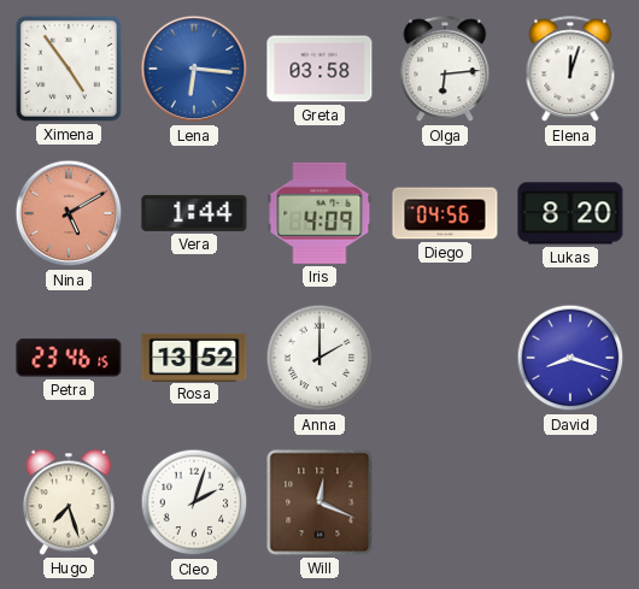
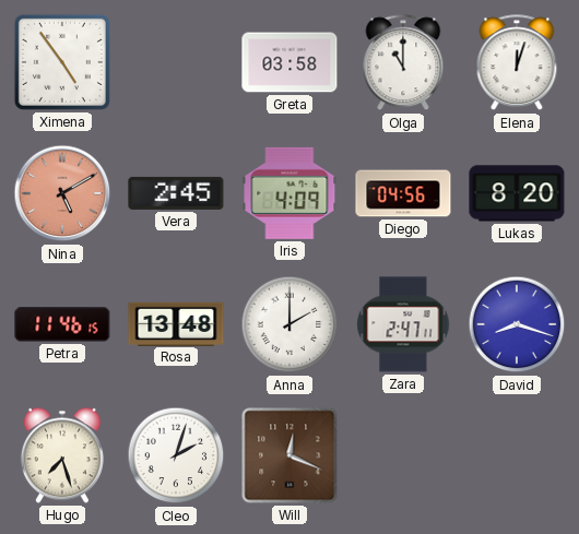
Lena: 6:16 -> none
Olga: 6:14 -> 11:00
Vera: 1:44 -> 2:45
Petra: 23:46 -> 11:46
Rosa: 13:52 -> 13:48
Zara: none -> 2:47
